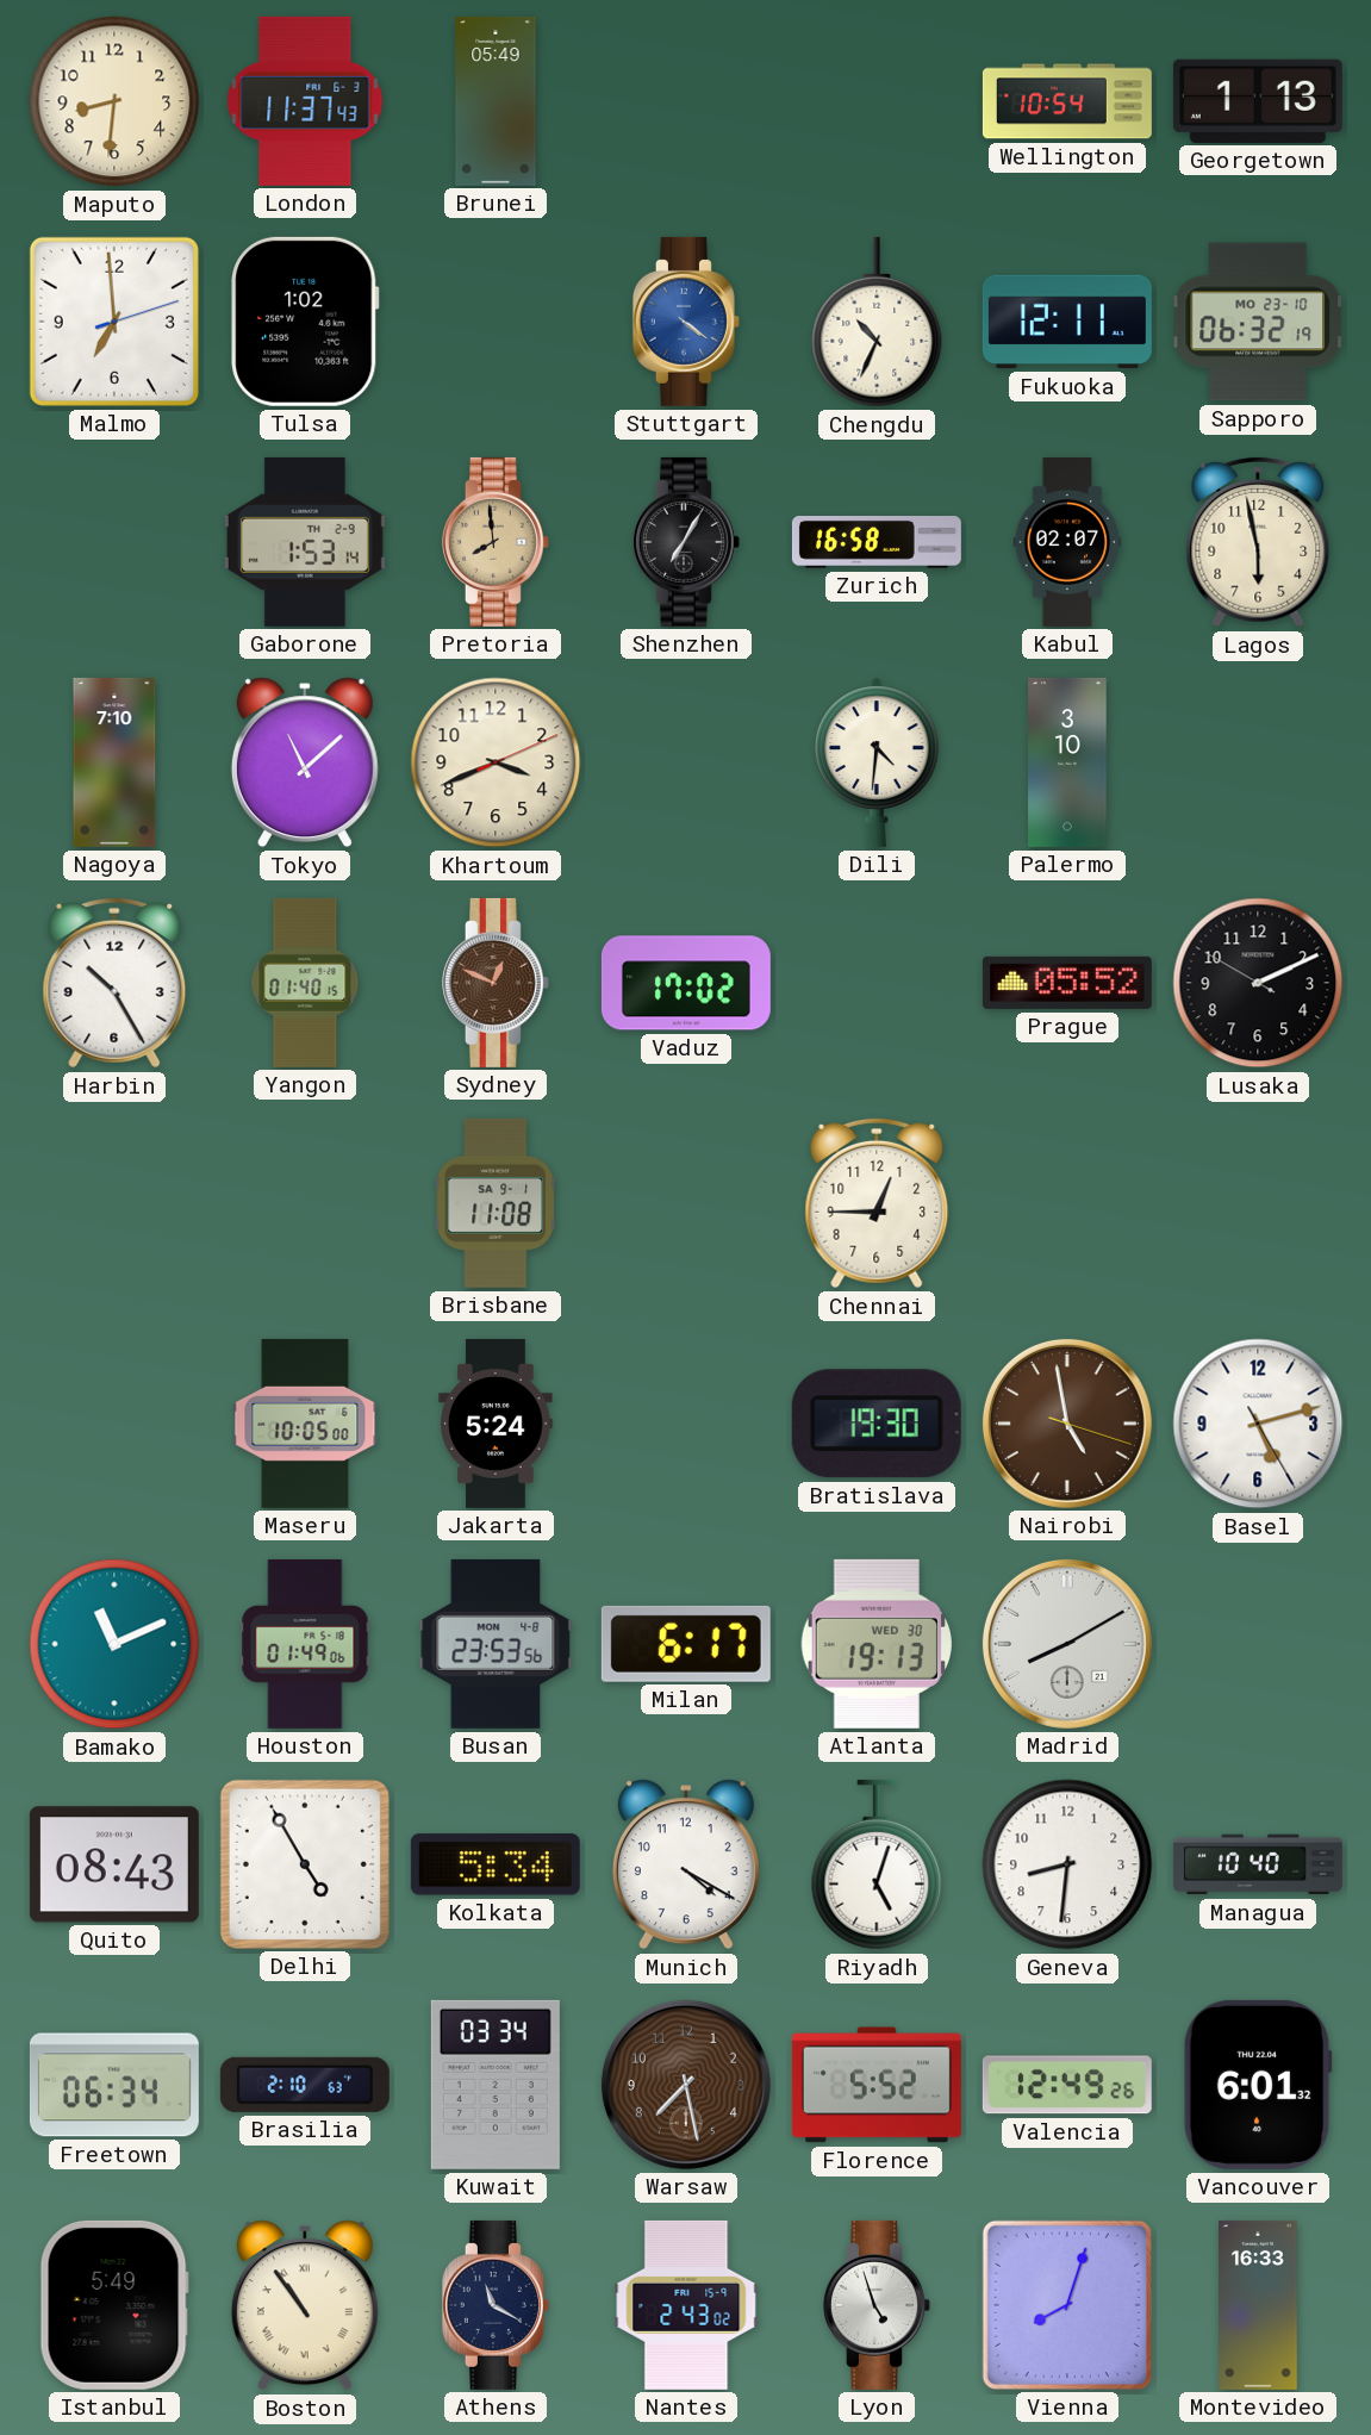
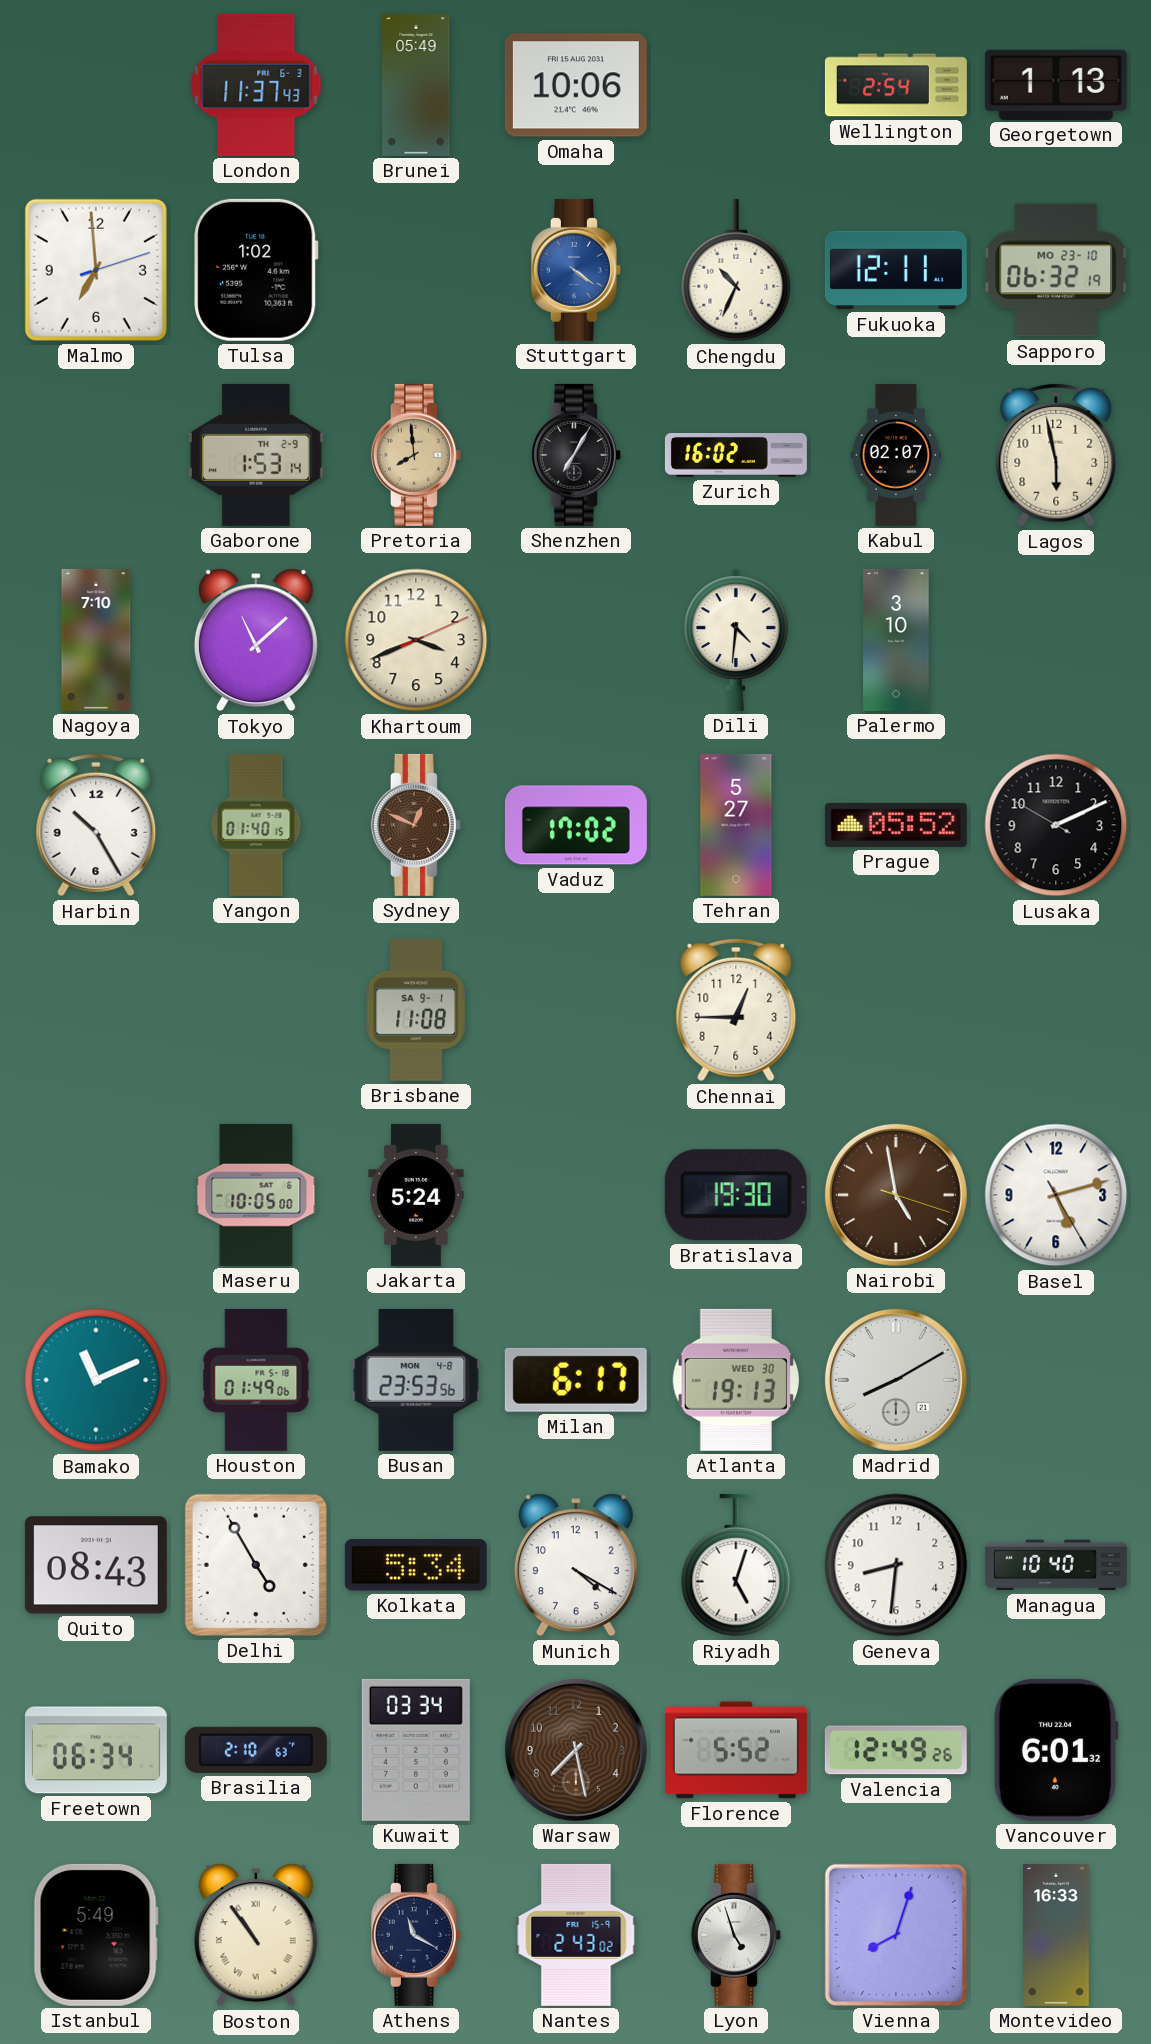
Maputo: 8:31 -> none
Omaha: none -> 10:06
Wellington: 10:54 -> 2:54
Zurich: 16:58 -> 16:02
Tehran: none -> 5:27
